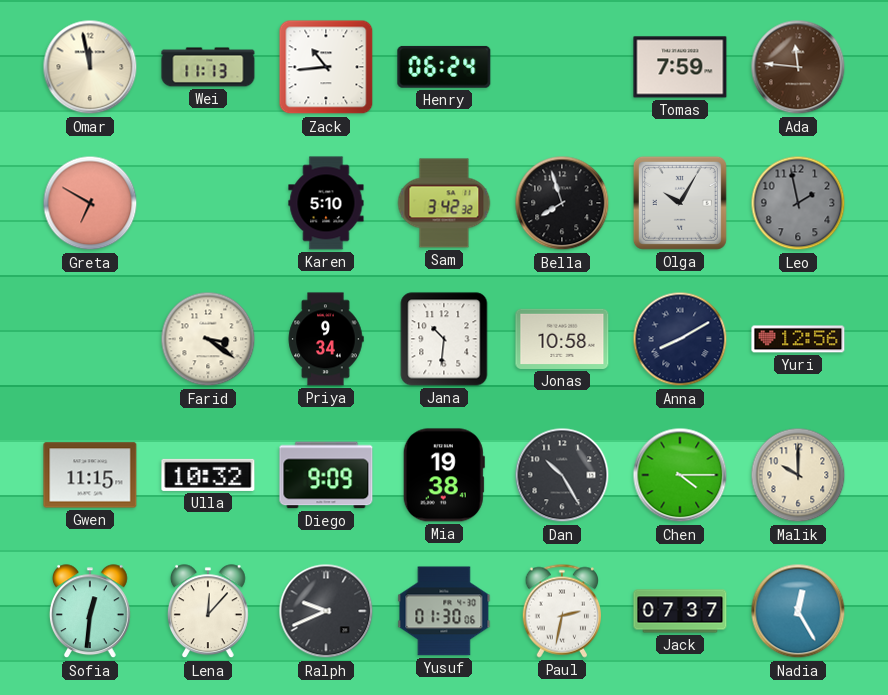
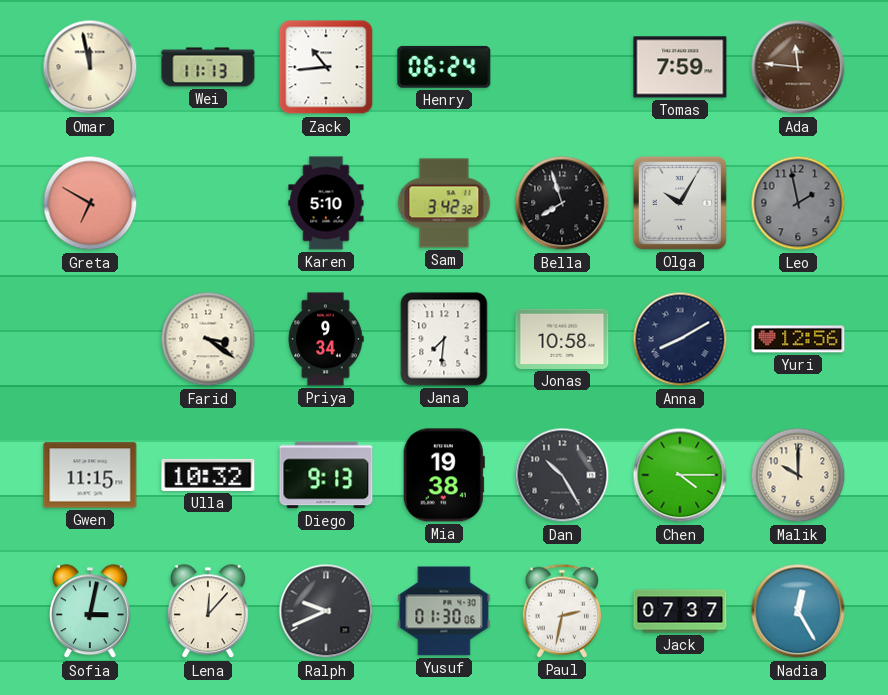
Jana: 10:31 -> 7:31
Diego: 9:09 -> 9:13
Sofia: 12:31 -> 3:02
